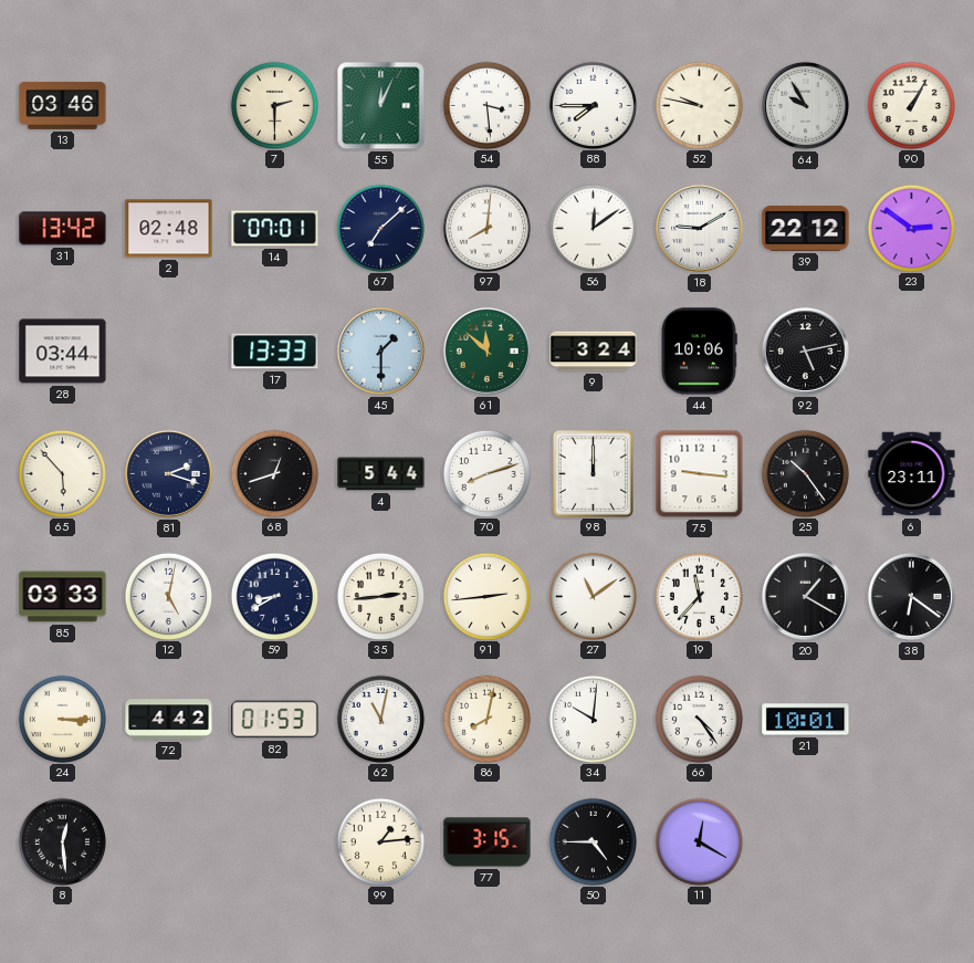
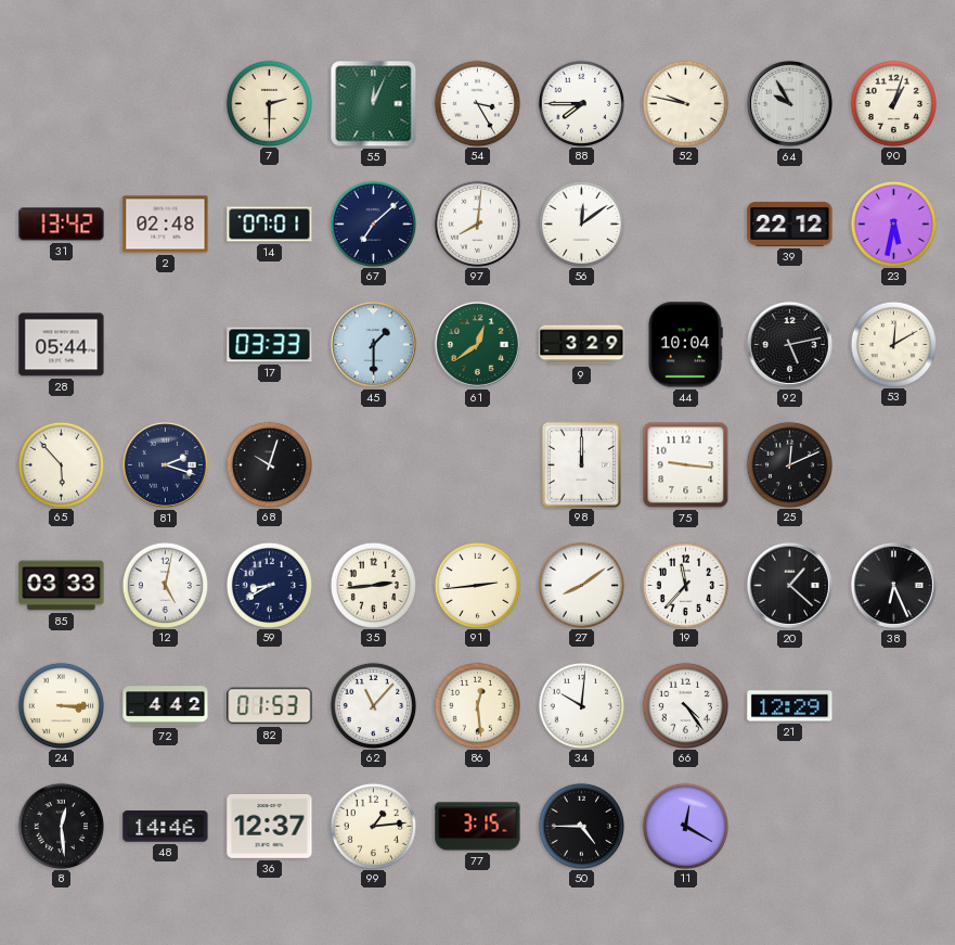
13: 03:46 -> none
54: 3:29 -> 3:25
90: 1:05 -> 1:03
18: 9:10 -> none
23: 2:51 -> 5:32
28: 03:44 -> 05:44
17: 13:33 -> 03:33
61: 11:52 -> 12:39
9: 3:24 -> 3:29
44: 10:06 -> 10:04
53: none -> 12:10
68: 12:42 -> 10:03
4: 5:44 -> none
70: 8:12 -> none
25: 10:24 -> 12:11
6: 23:11 -> none
27: 11:09 -> 8:09
20: 1:20 -> 1:22
38: 6:21 -> 6:26
62: 11:02 -> 11:07
86: 8:02 -> 12:29
21: 10:01 -> 12:29
48: none -> 14:46
36: none -> 12:37
